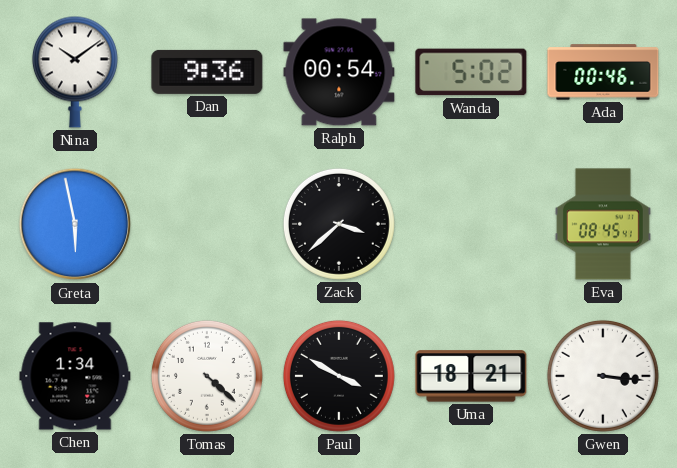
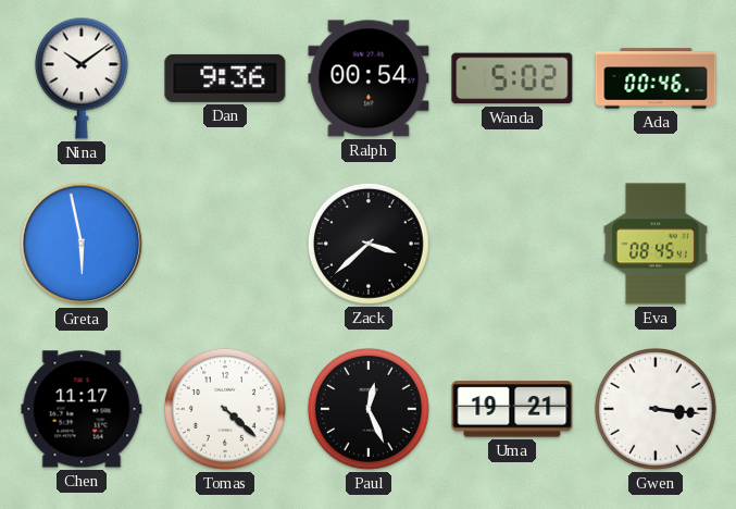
Chen: 1:34 -> 11:17
Paul: 3:50 -> 12:26
Uma: 18:21 -> 19:21
